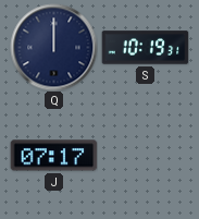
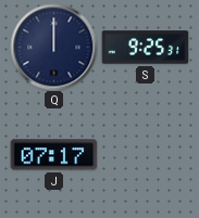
S: 10:19 -> 9:25
